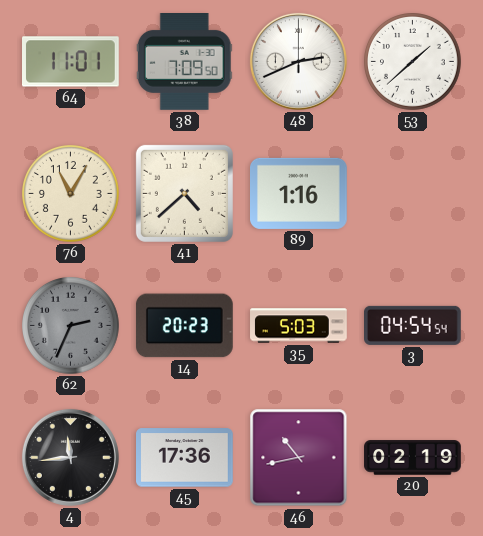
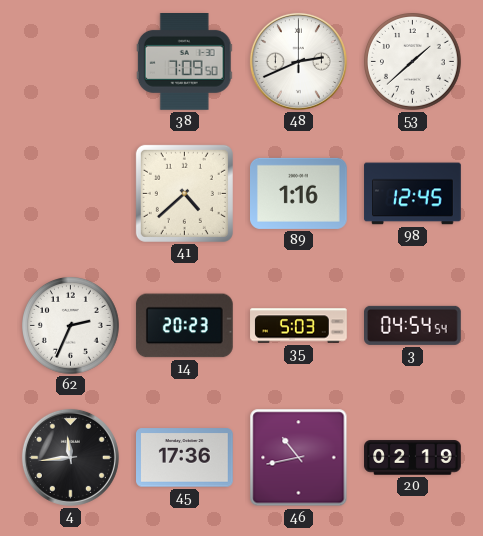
64: 11:01 -> none
76: 11:05 -> none
98: none -> 12:45
62 dial: grey -> white
